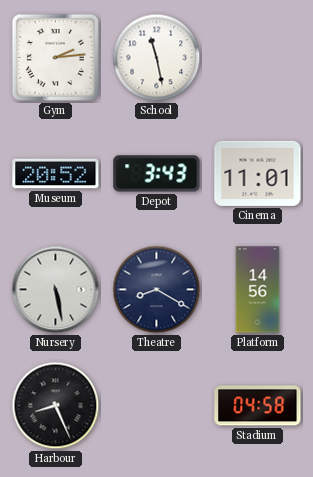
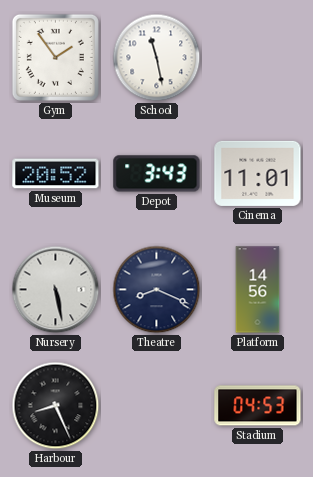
Gym: 2:14 -> 1:54
Theatre: 8:20 -> 8:19
Stadium: 04:58 -> 04:53
